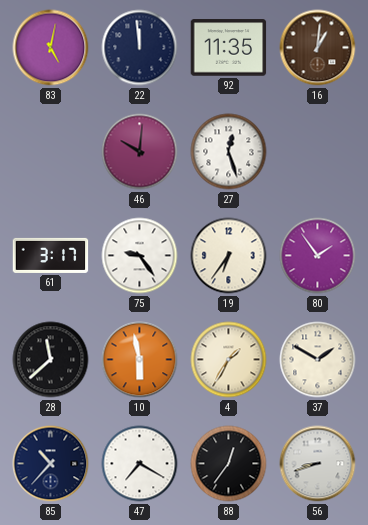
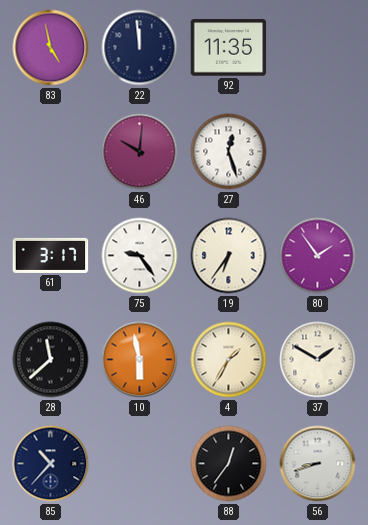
83: 5:02 -> 4:58
16: 1:01 -> none
47: 7:20 -> none
